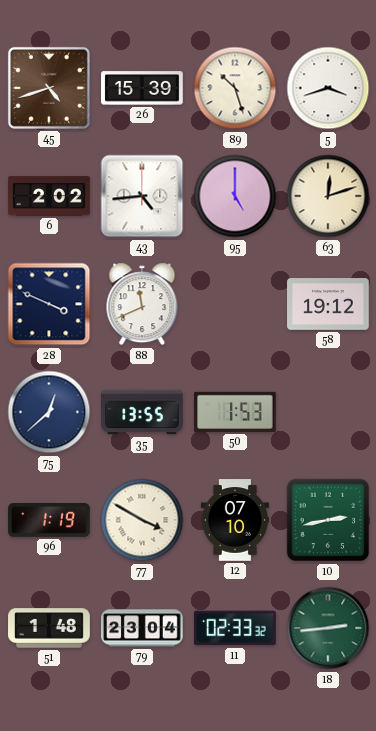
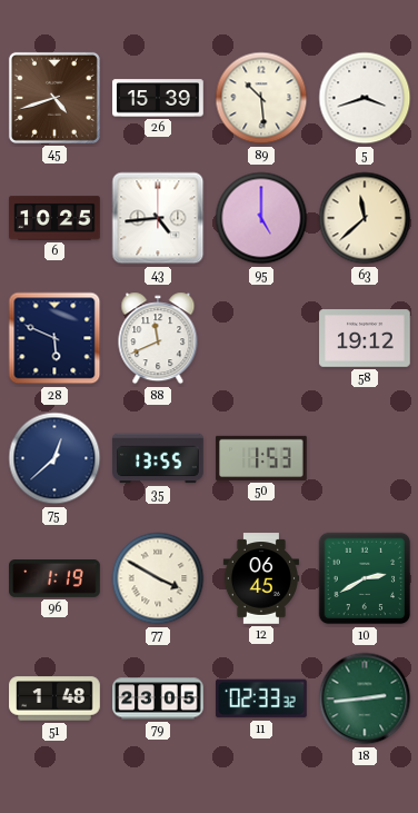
89: 10:27 -> 10:29
6: 2:02 -> 10:25
63: 12:12 -> 11:38
28: 3:49 -> 5:49
12: 07:10 -> 06:45
10: 2:43 -> 2:40
79: 23:04 -> 23:05
